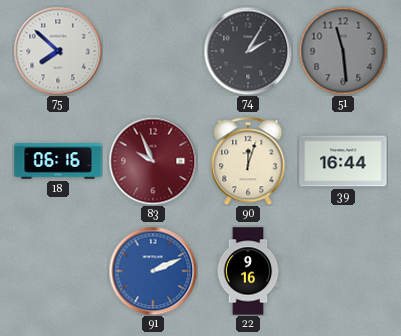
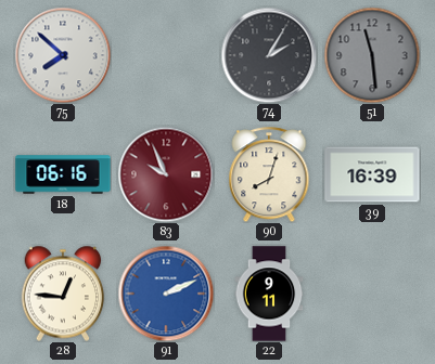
90: 12:03 -> 8:03
39: 16:44 -> 16:39
28: none -> 12:46
22: 9:16 -> 9:11
